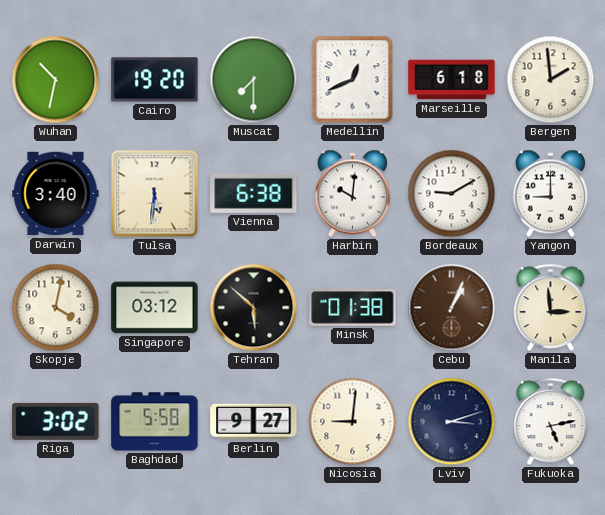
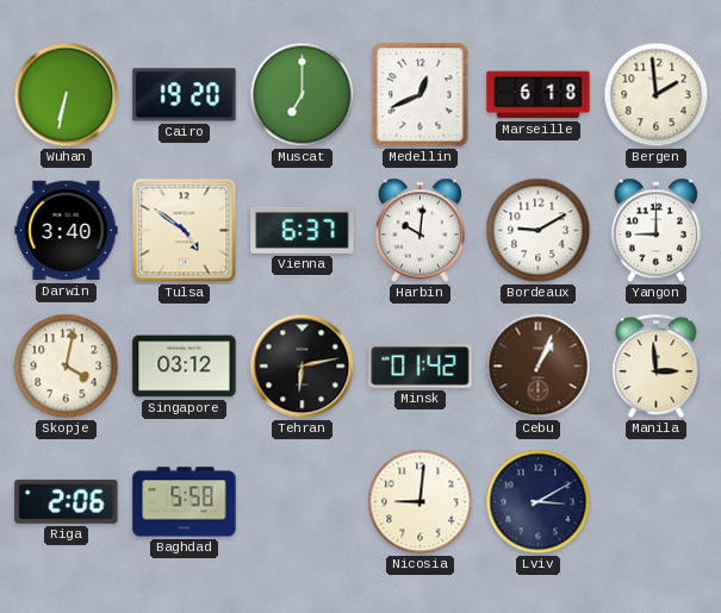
Wuhan: 10:32 -> 6:32
Muscat: 7:30 -> 7:00
Tulsa: 5:31 -> 4:51
Vienna: 6:38 -> 6:37
Tehran: 5:52 -> 6:13
Minsk: 01:38 -> 01:42
Riga: 3:02 -> 2:06
Berlin: 9:27 -> none
Lviv: 3:12 -> 3:10
Fukuoka: 5:13 -> none
